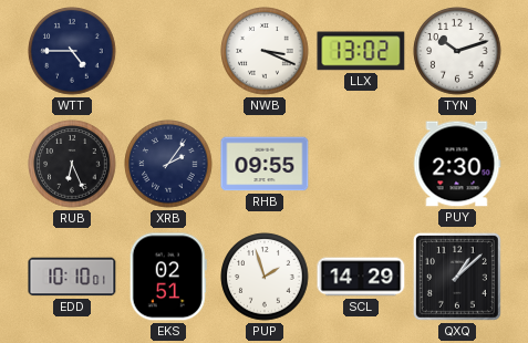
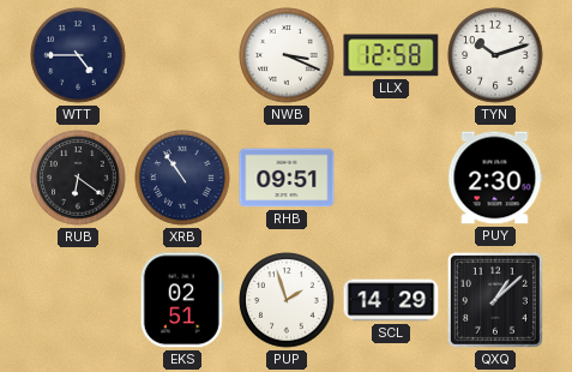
LLX: 13:02 -> 12:58
RUB: 6:26 -> 6:21
XRB: 2:06 -> 10:54
RHB: 09:55 -> 09:51
EDD: 10:10 -> none
